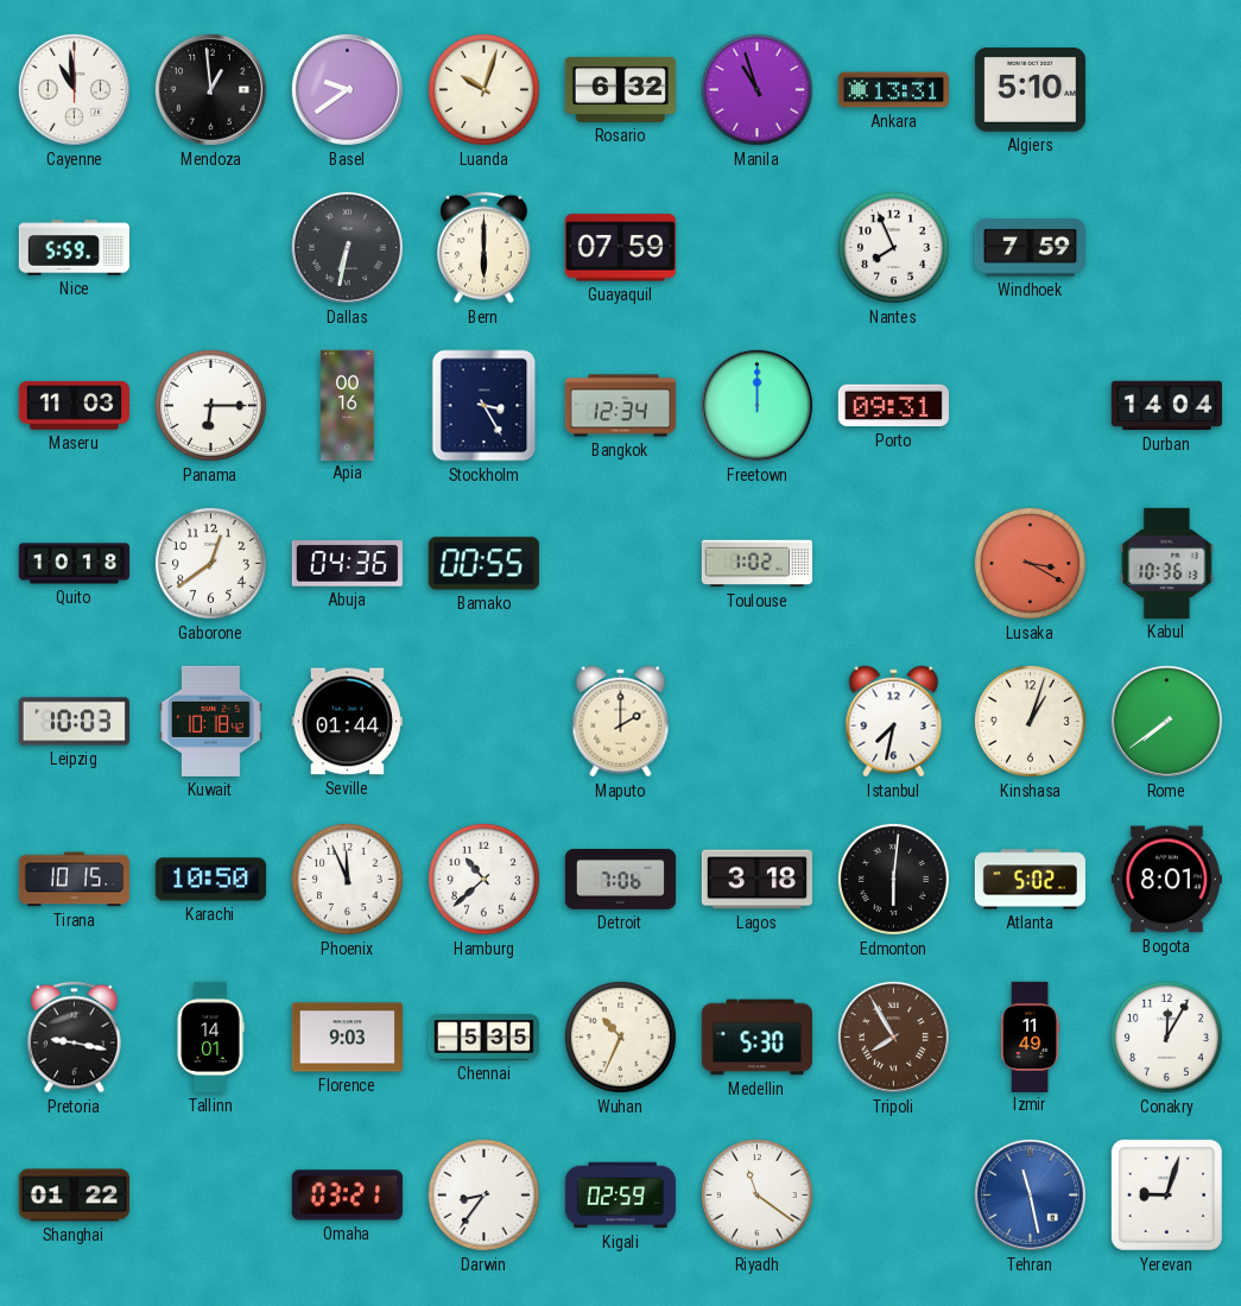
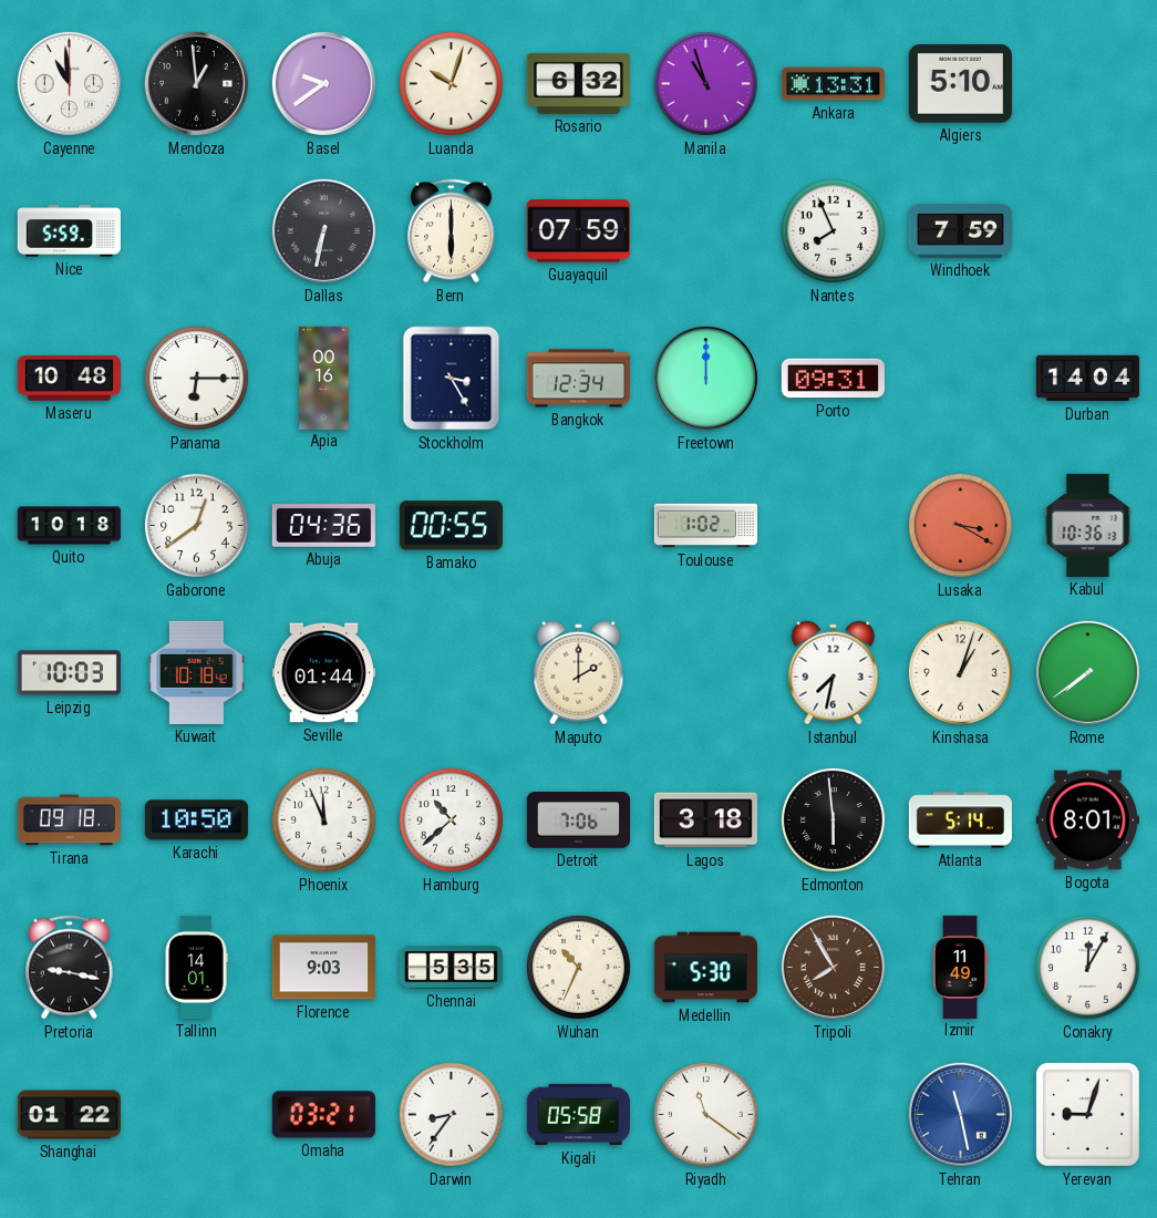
Maseru: 11:03 -> 10:48
Tirana: 10:15 -> 09:18
Edmonton: 6:01 -> 5:59
Atlanta: 5:02 -> 5:14
Kigali: 02:59 -> 05:58
